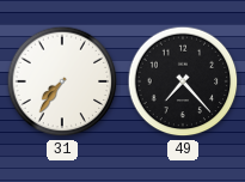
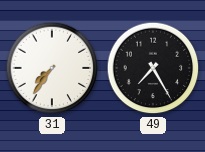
49: 7:23 -> 7:25
